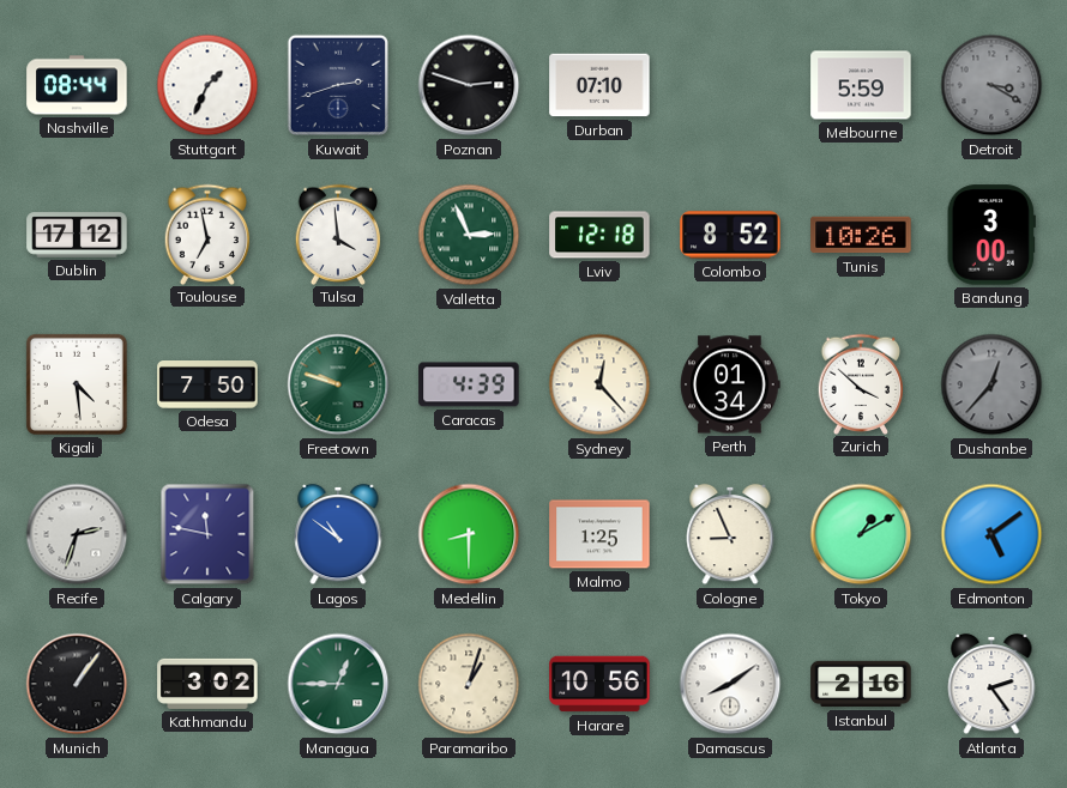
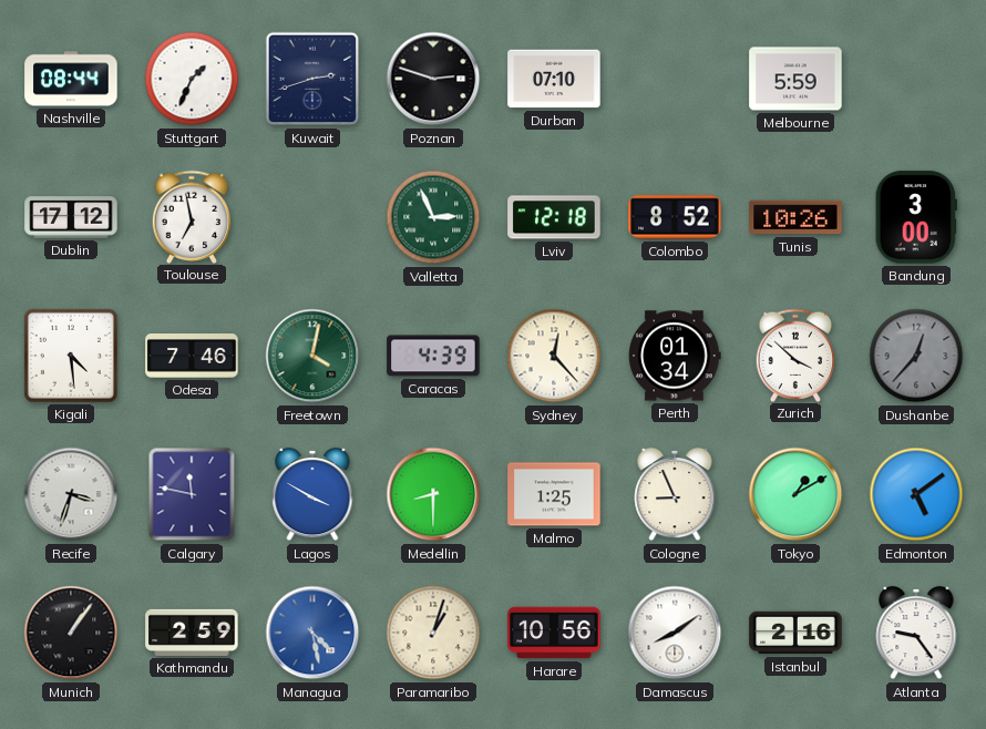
Detroit: 3:20 -> none
Tulsa: 3:59 -> none
Odesa: 7:50 -> 7:46
Freetown: 9:48 -> 4:02
Recife: 2:33 -> 3:33
Lagos: 10:51 -> 3:50
Kathmandu: 3:02 -> 2:59
Managua: 12:45 -> 4:28
Managua dial: green -> blue
Atlanta: 2:24 -> 9:24
